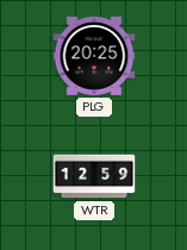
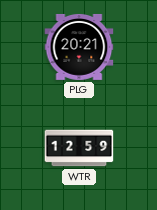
PLG: 20:25 -> 20:21
